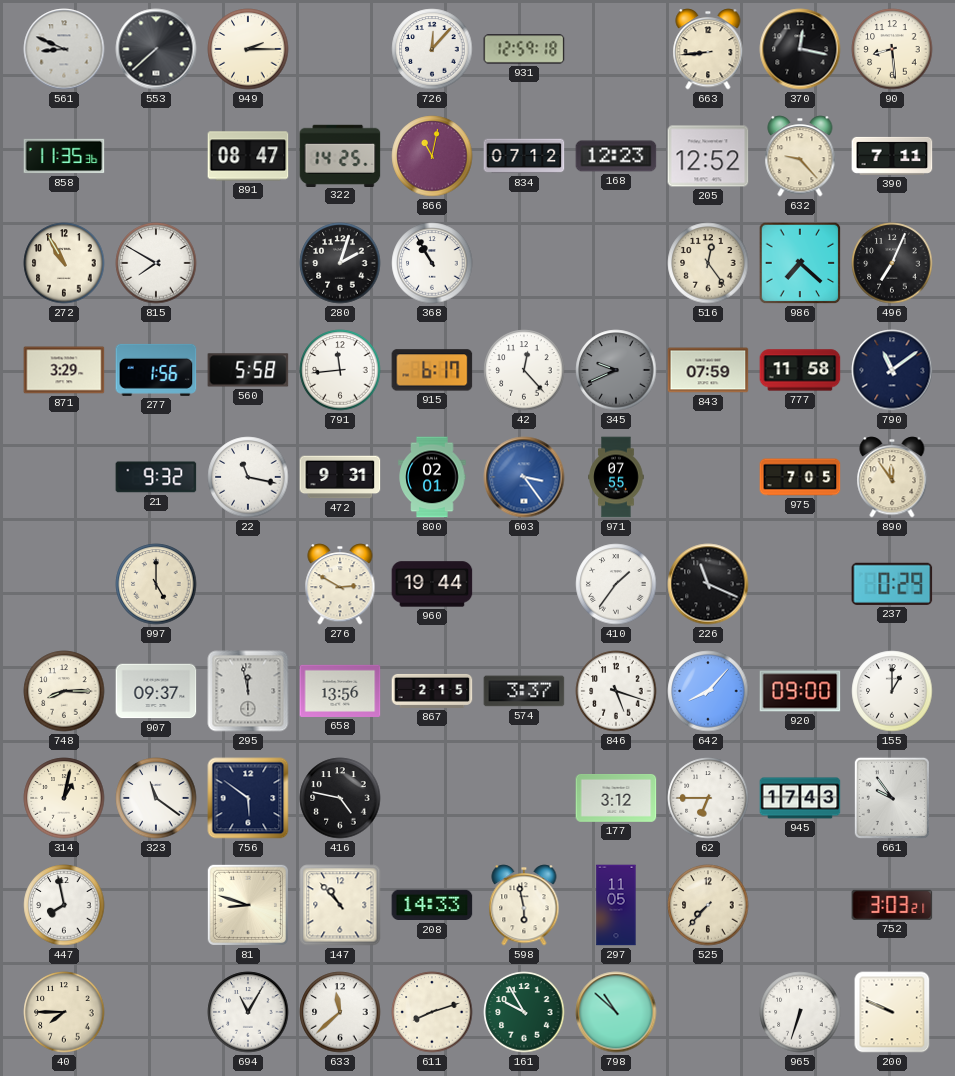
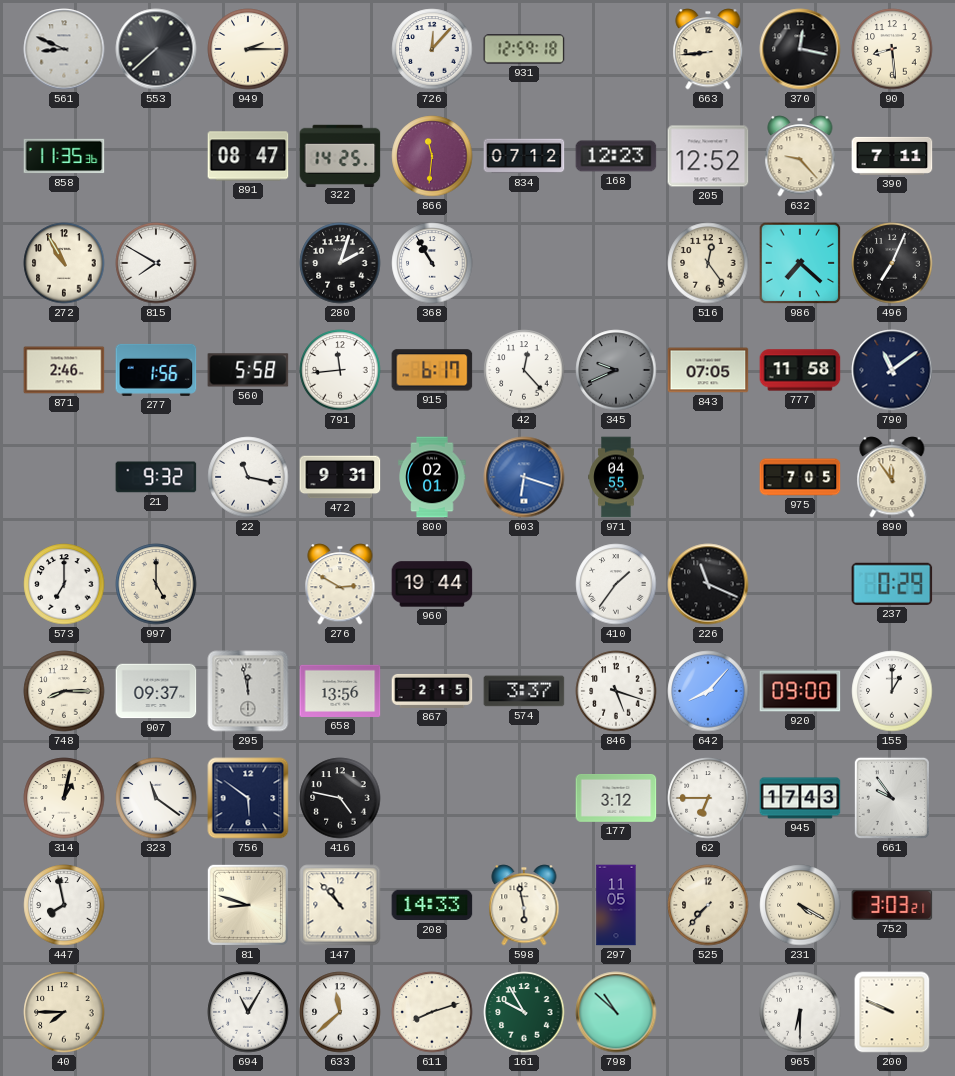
866: 11:02 -> 11:31
871: 3:29 -> 2:46
843: 07:59 -> 07:05
603: 3:24 -> 6:18
971: 07:55 -> 04:55
573: none -> 7:00
231: none -> 4:20
965: 6:33 -> 6:30
